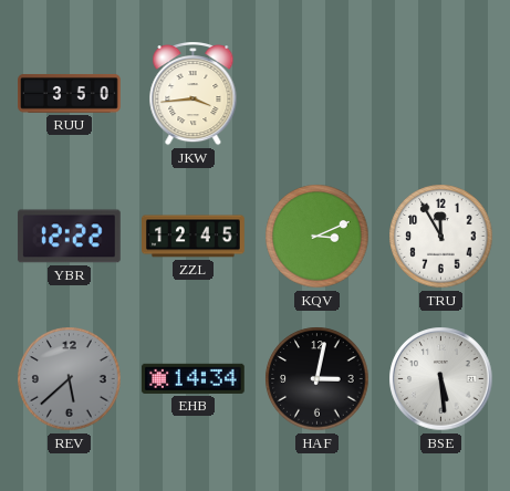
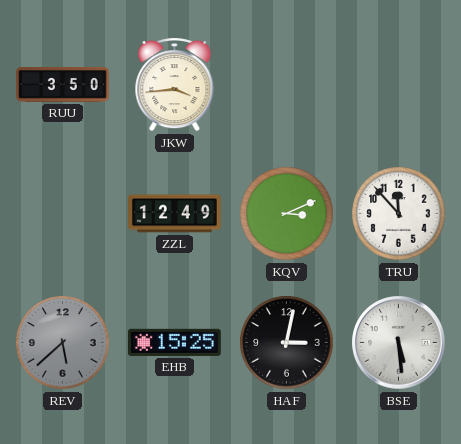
YBR: 12:22 -> none
ZZL: 12:45 -> 12:49
TRU: 11:55 -> 11:53
EHB: 14:34 -> 15:25
